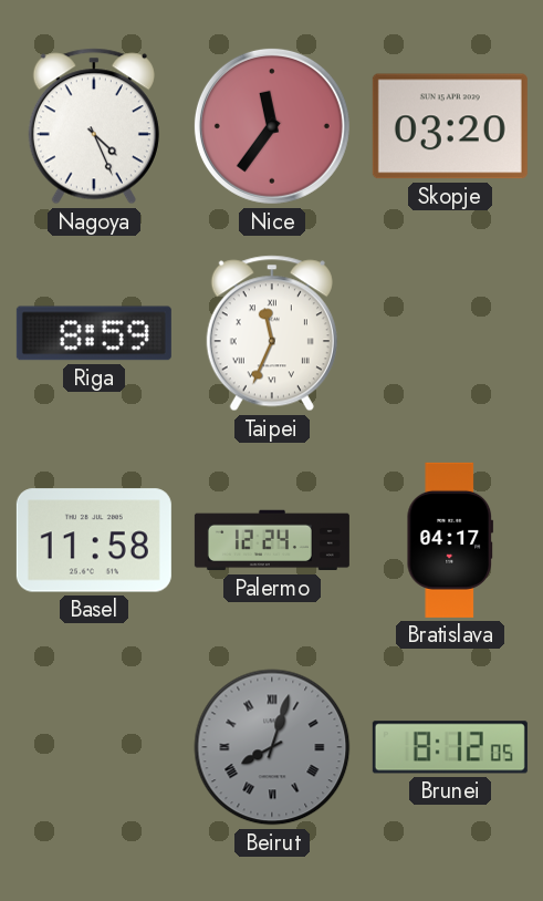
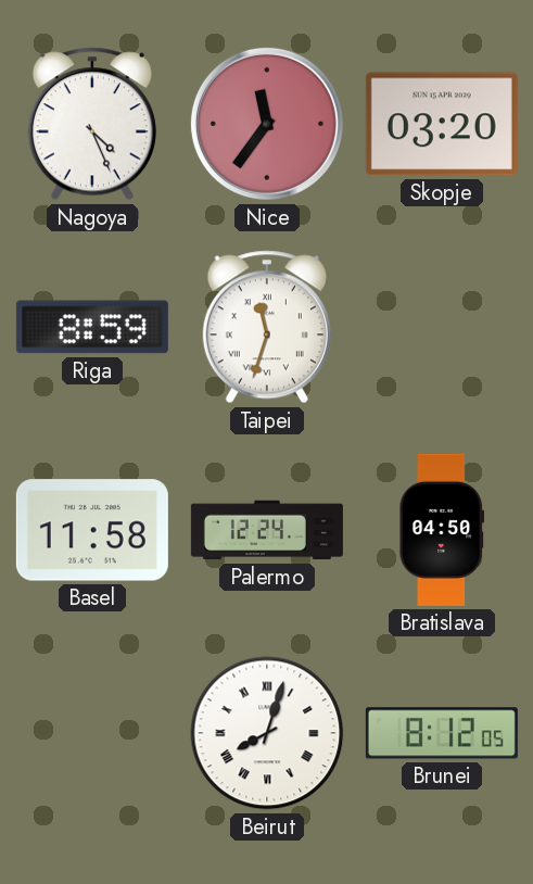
Taipei: 11:34 -> 11:33
Bratislava: 04:17 -> 04:50
Beirut dial: grey -> white
